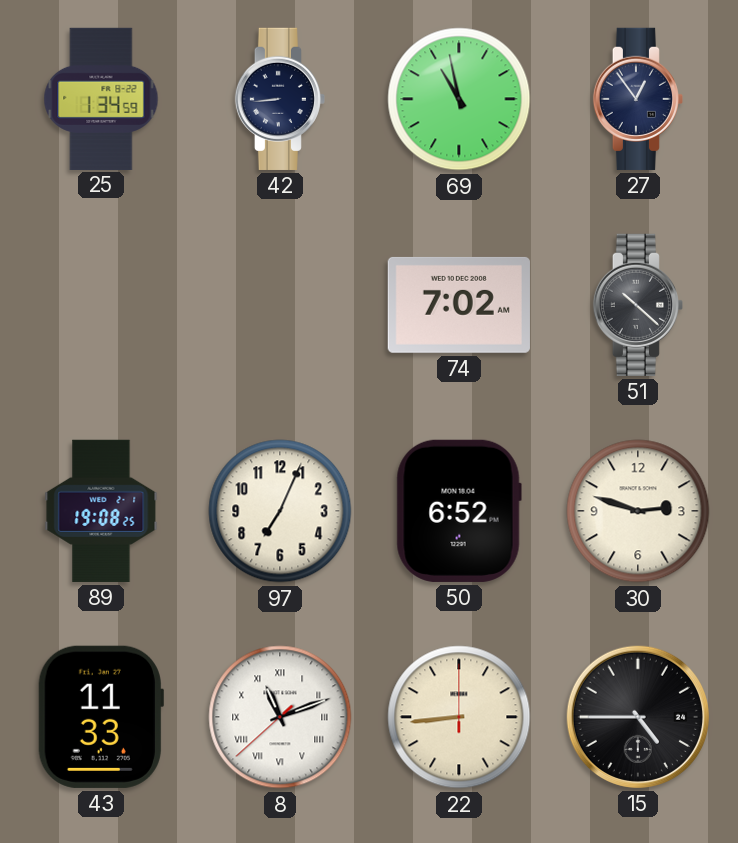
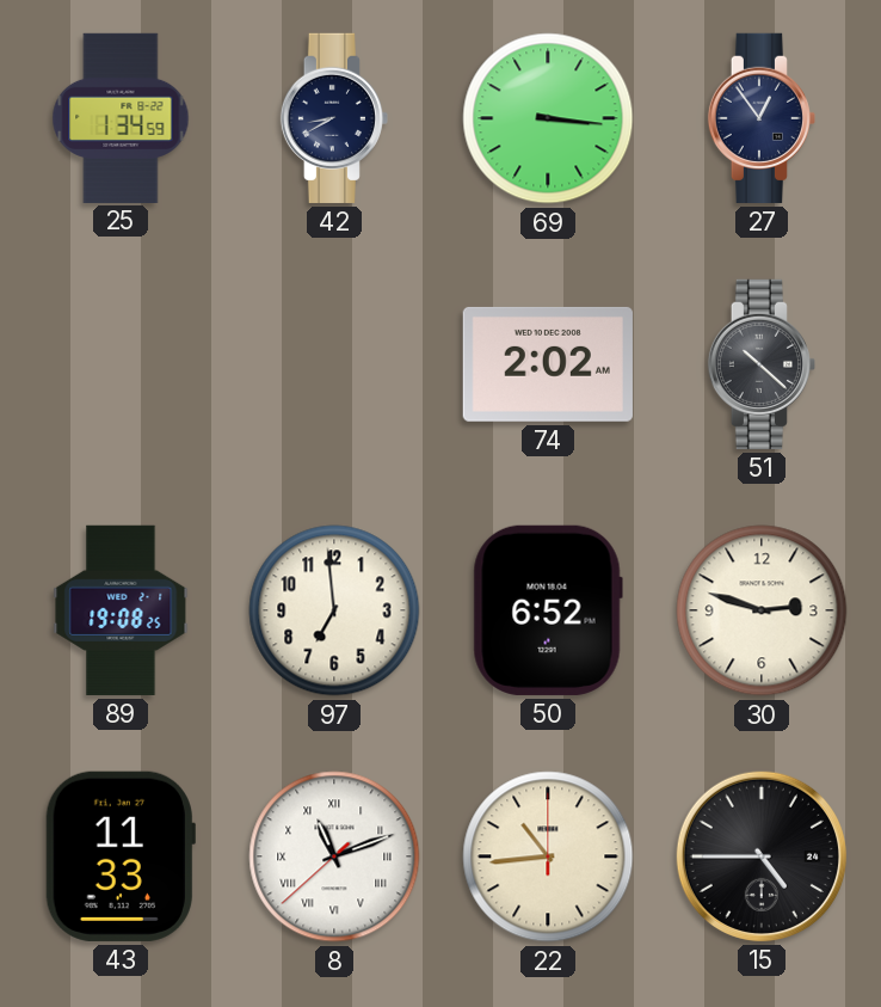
42: 8:44 -> 8:40
69: 10:58 -> 3:16
74: 7:02 -> 2:02
97: 7:04 -> 6:59
22: 8:44 -> 10:44
